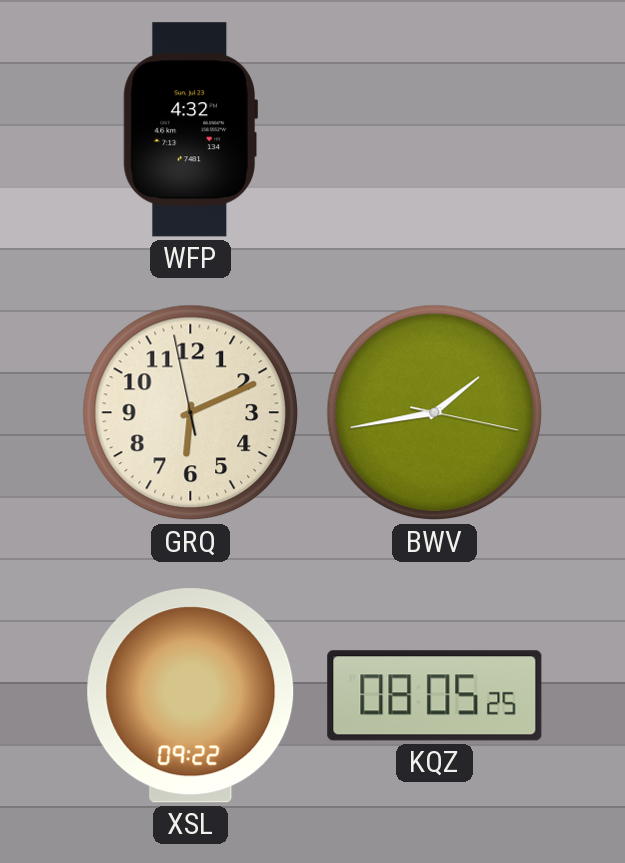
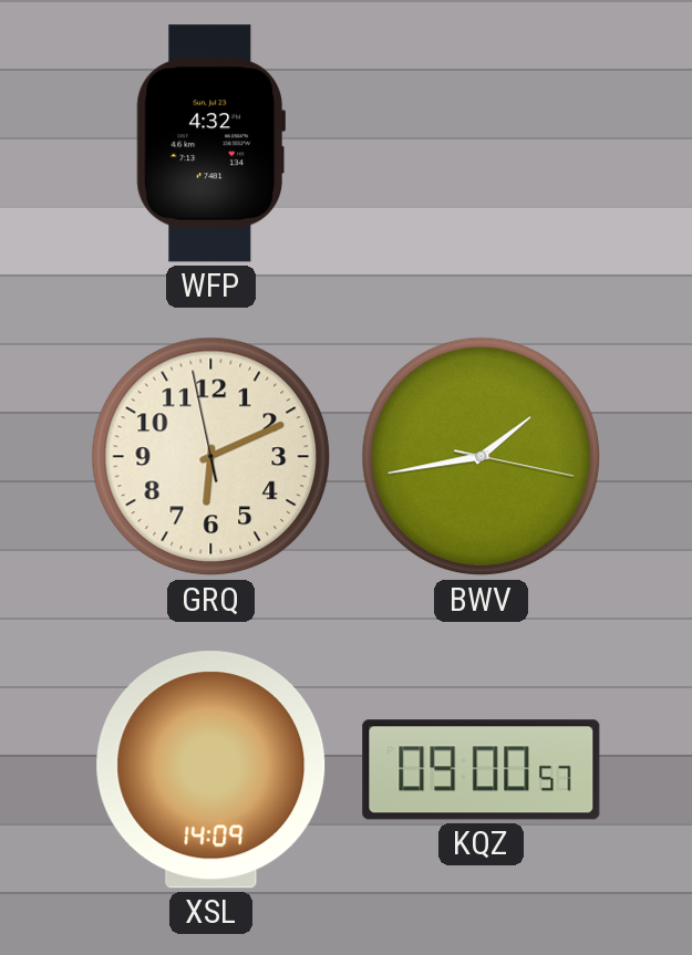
XSL: 09:22 -> 14:09
KQZ: 08:05 -> 09:00
